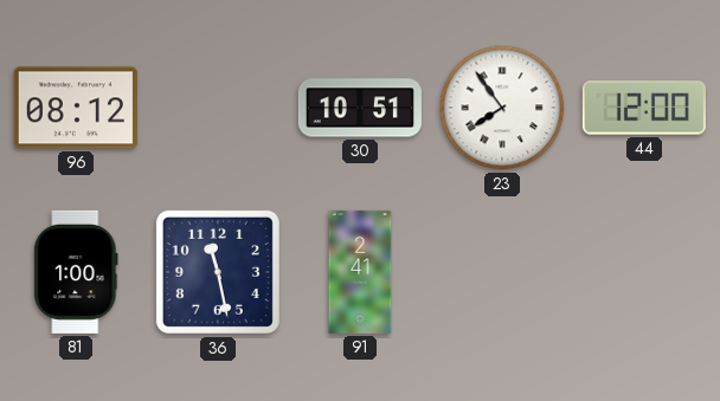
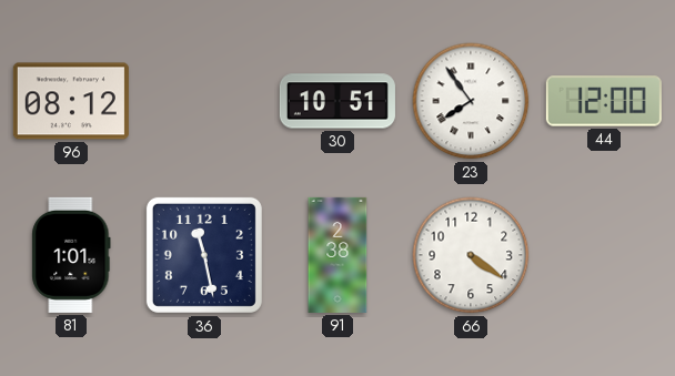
81: 1:00 -> 1:01
91: 2:41 -> 2:38
66: none -> 4:21
